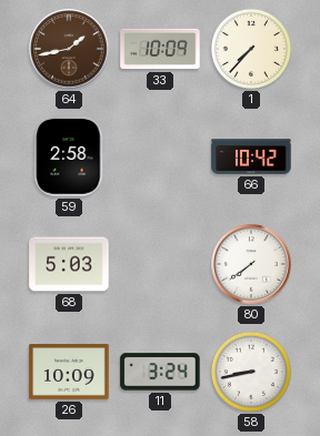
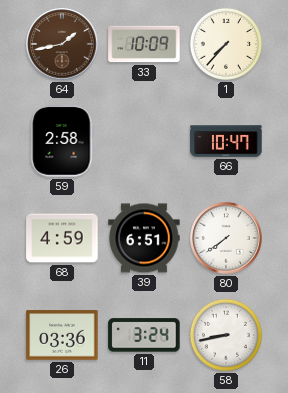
66: 10:42 -> 10:47
68: 5:03 -> 4:59
39: none -> 6:51
26: 10:09 -> 03:36
